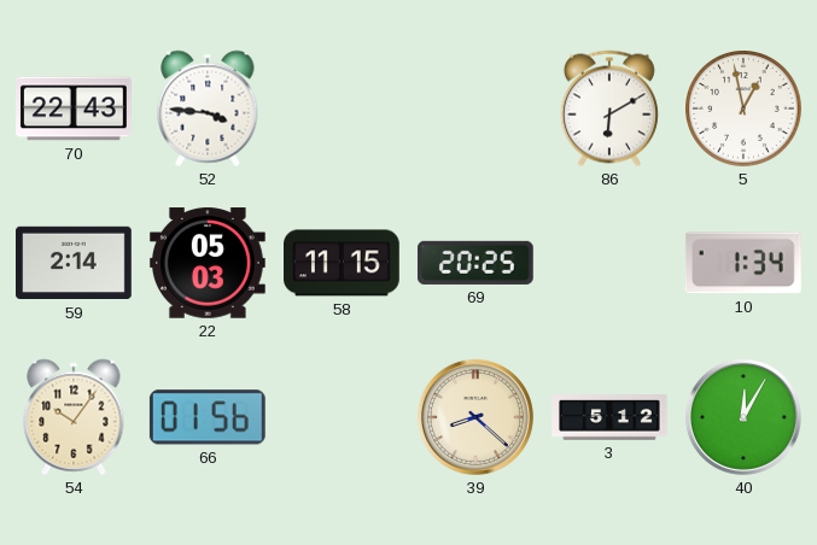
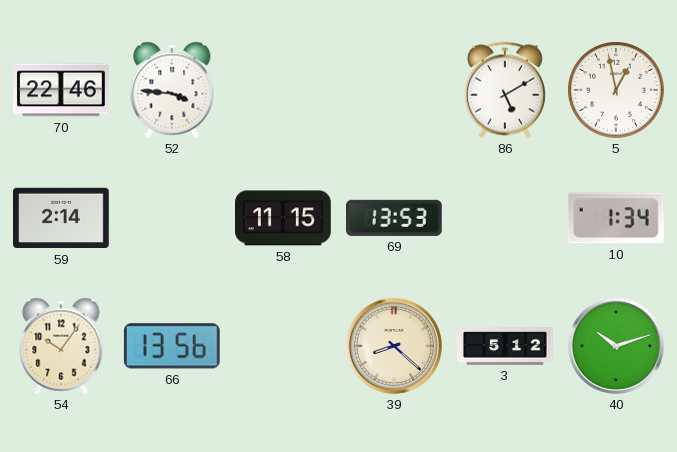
70: 22:43 -> 22:46
86: 6:10 -> 5:10
22: 05:03 -> none
69: 20:25 -> 13:53
66: 01:56 -> 13:56
40: 12:05 -> 10:12
